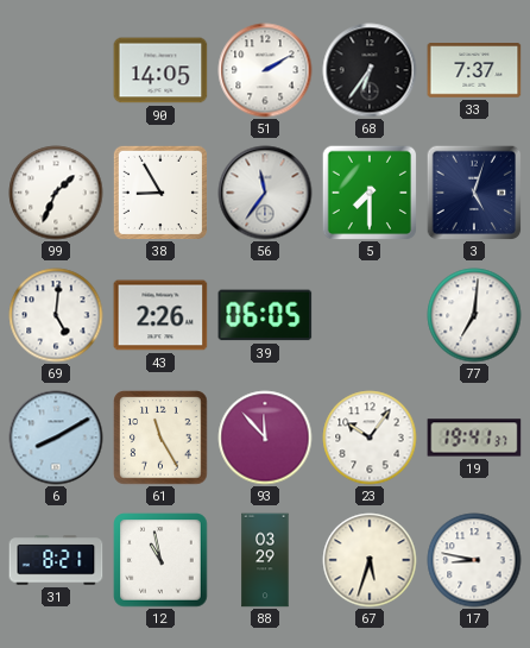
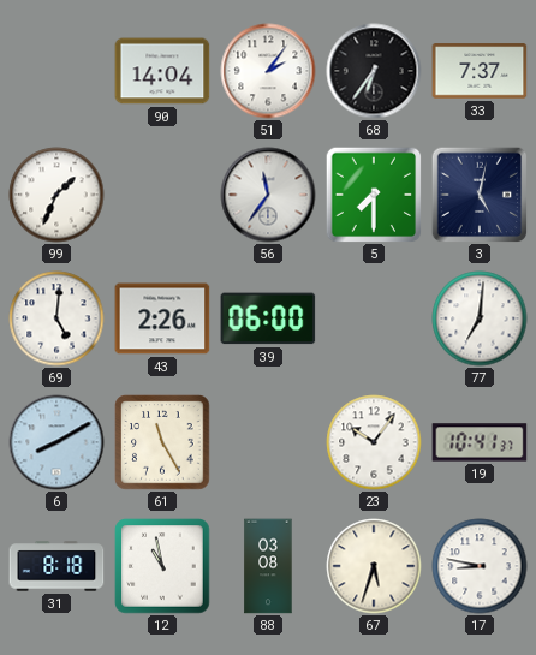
90: 14:05 -> 14:04
51: 2:10 -> 2:06
38: 8:55 -> none
3: 5:03 -> 5:02
39: 06:05 -> 06:00
93: 11:53 -> none
19: 19:41 -> 10:41
31: 8:21 -> 8:18
88: 03:29 -> 03:08
